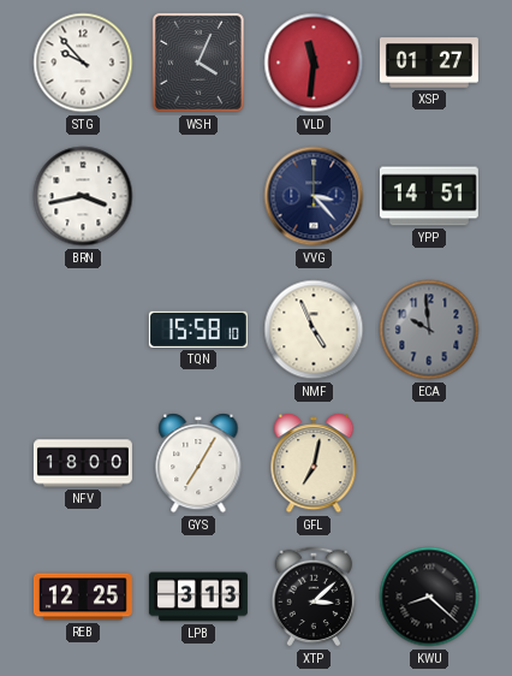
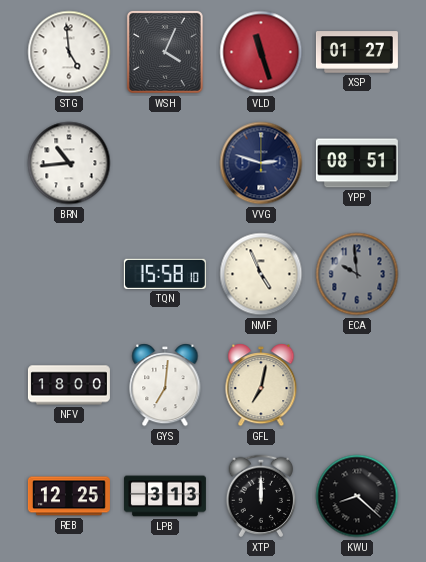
STG: 9:53 -> 4:59
VLD: 11:31 -> 11:27
BRN: 3:43 -> 10:44
VVG: 3:23 -> 2:48
YPP: 14:51 -> 08:51
GYS: 7:05 -> 7:01
XTP: 3:08 -> 12:00
